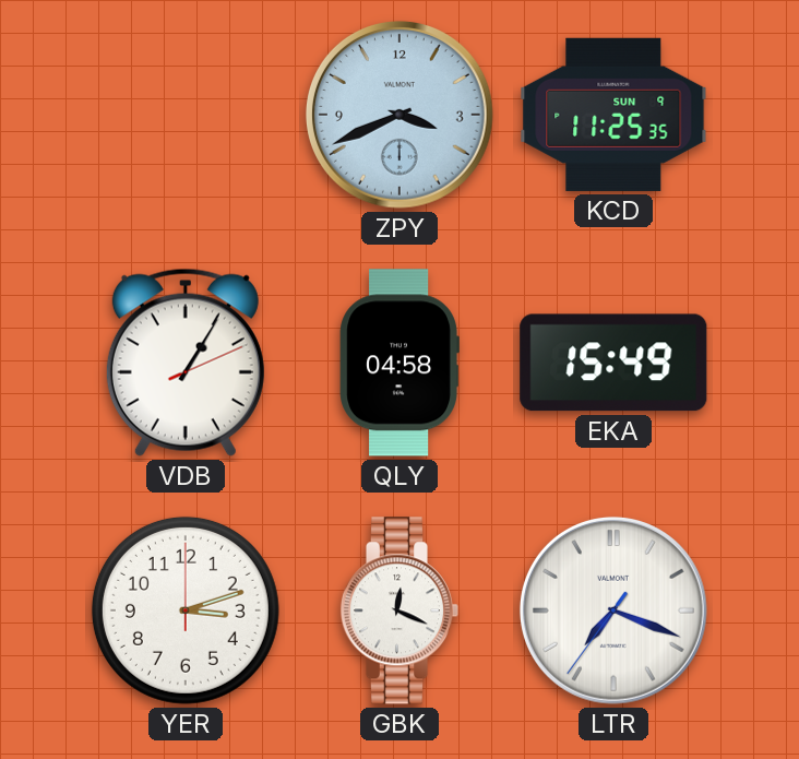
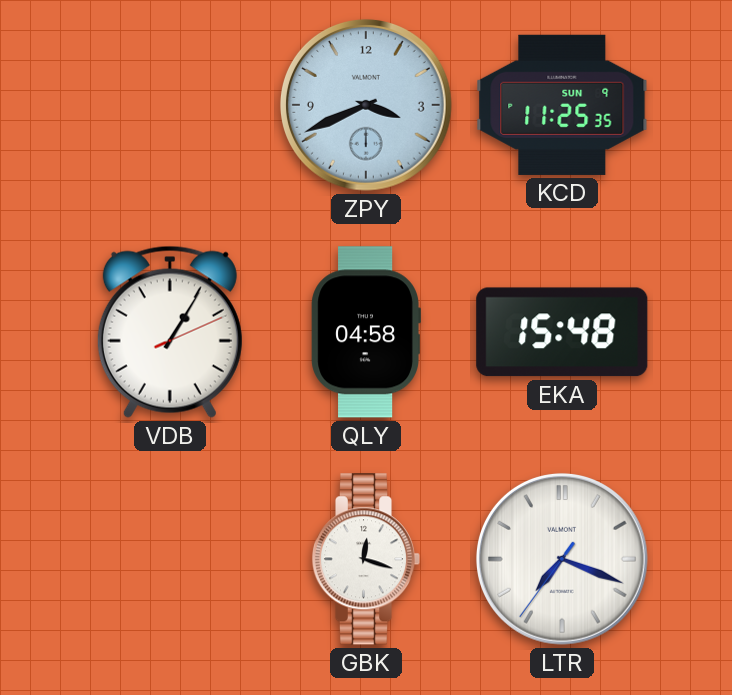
EKA: 15:49 -> 15:48
YER: 3:12 -> none
GBK: 12:19 -> 12:18
